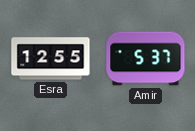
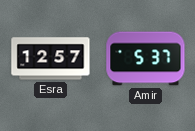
Esra: 12:55 -> 12:57
